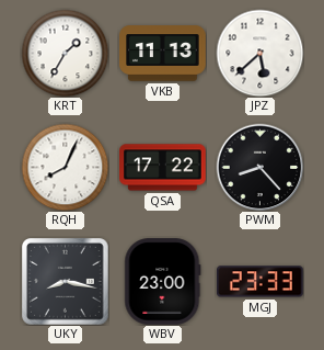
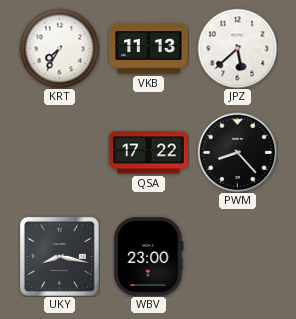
KRT: 1:35 -> 7:35
RQH: 8:04 -> none
MGJ: 23:33 -> none
